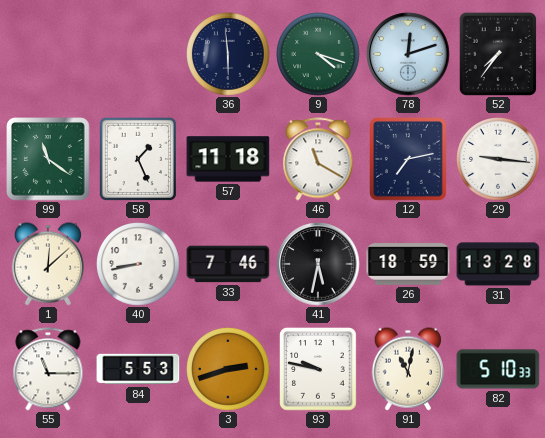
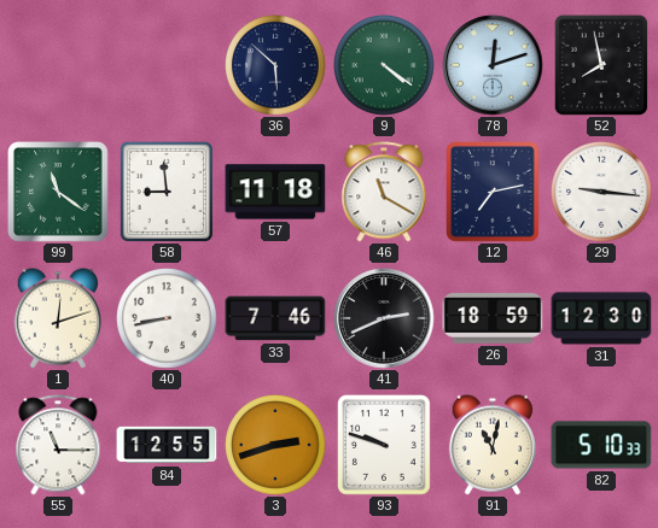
36: 5:59 -> 5:52
9: 4:18 -> 4:21
52: 7:36 -> 7:58
58: 1:26 -> 8:59
1: 12:08 -> 12:12
41: 5:32 -> 2:41
31: 13:28 -> 12:30
84: 5:53 -> 12:55
93: 9:47 -> 9:48
